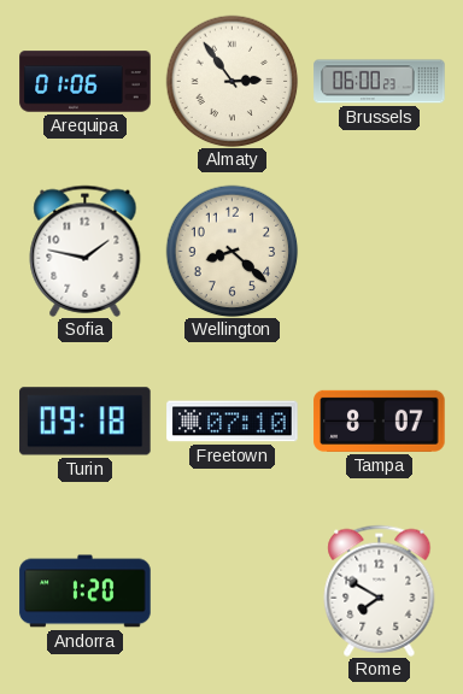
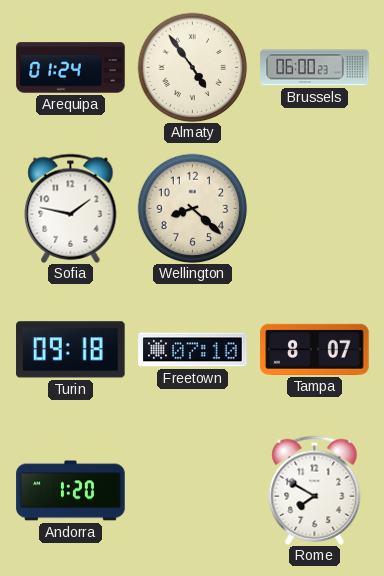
Arequipa: 01:06 -> 01:24
Almaty: 2:54 -> 4:54
